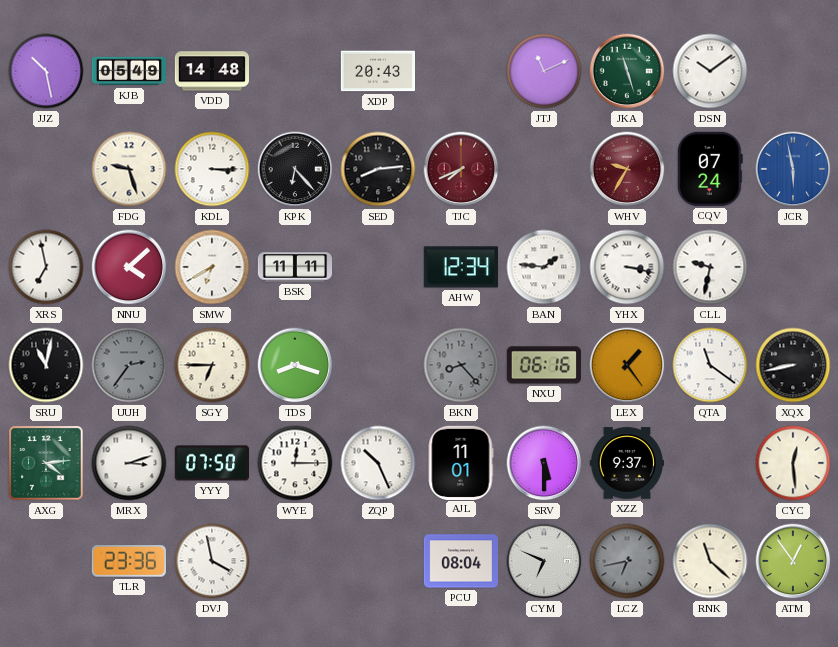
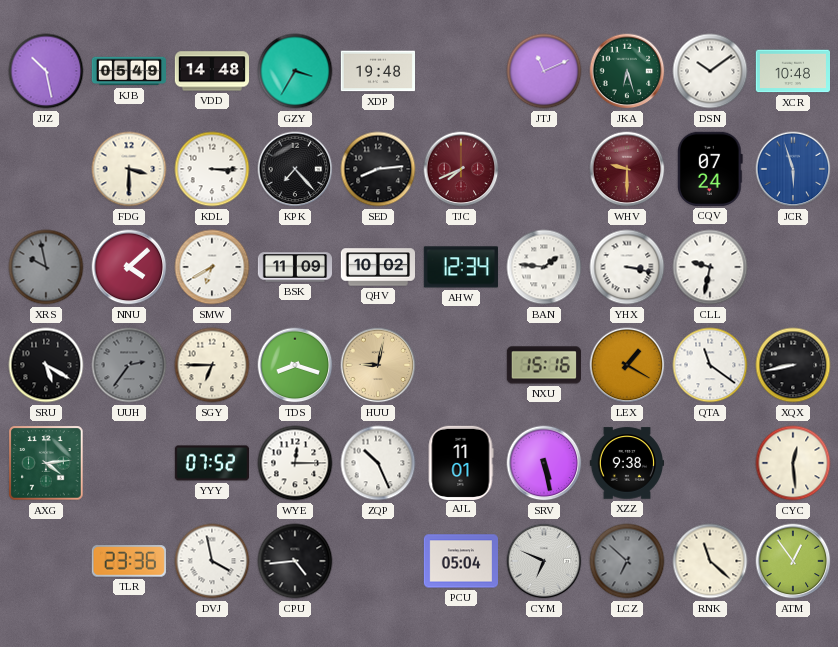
GZY: none -> 3:35
XDP: 20:43 -> 19:48
JKA: 11:27 -> 6:27
XCR: none -> 10:48
FDG: 9:27 -> 3:30
KPK: 6:23 -> 7:23
WHV: 9:35 -> 9:30
JCR: 5:58 -> 5:57
XRS: 6:58 -> 9:58
XRS dial: white -> grey
BSK: 11:11 -> 11:09
QHV: none -> 10:02
SRU: 11:02 -> 5:20
HUU: none -> 9:02
BKN: 8:23 -> none
NXU: 06:16 -> 15:16
LEX: 1:24 -> 1:20
MRX: 3:12 -> none
YYY: 07:50 -> 07:52
SRV: 5:30 -> 5:28
XZZ: 9:37 -> 9:38
CPU: none -> 4:44
PCU: 08:04 -> 05:04
LCZ: 6:43 -> 6:52
